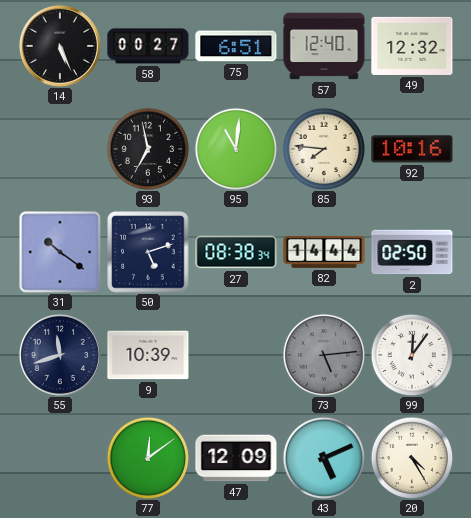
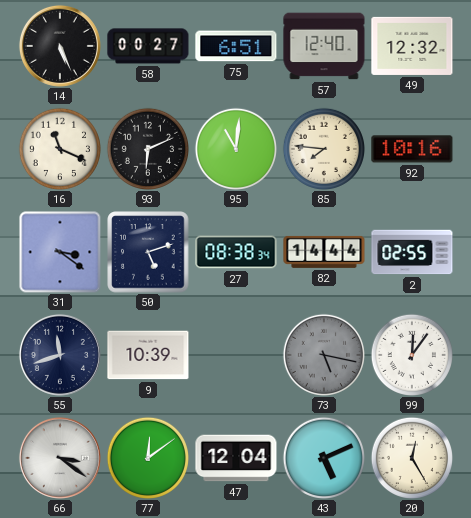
16: none -> 11:19
93: 6:58 -> 6:11
31: 10:21 -> 3:21
2: 02:50 -> 02:55
73: 5:14 -> 5:17
66: none -> 3:21
47: 12:09 -> 12:04
20: 4:25 -> 12:25
